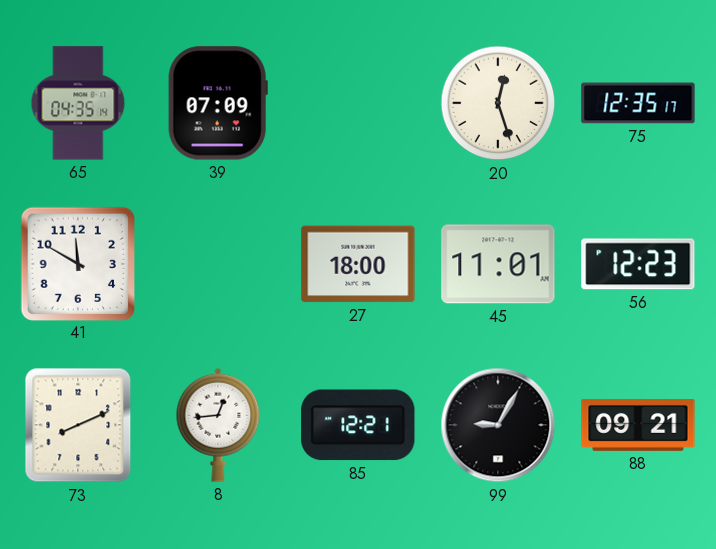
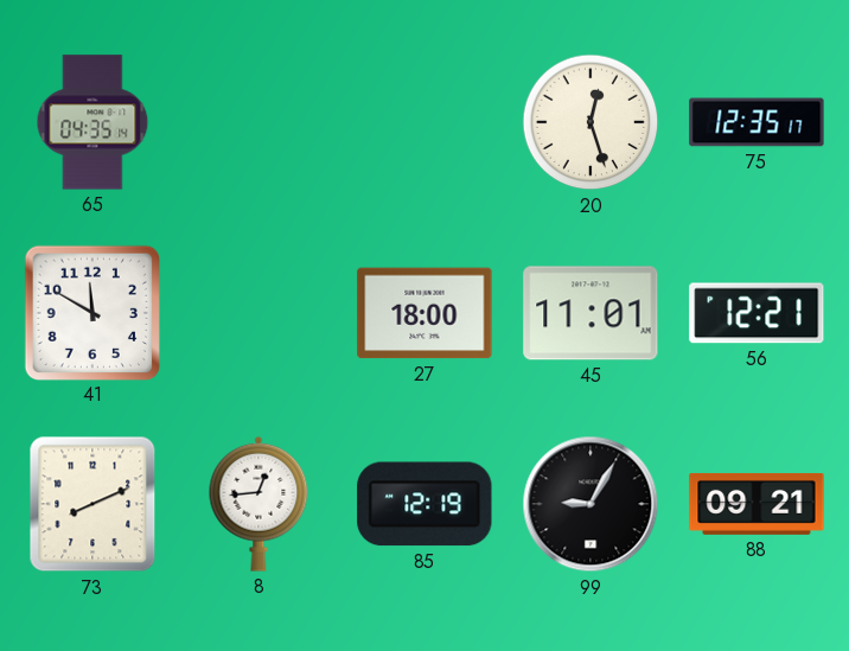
39: 07:09 -> none
56: 12:23 -> 12:21
85: 12:21 -> 12:19
